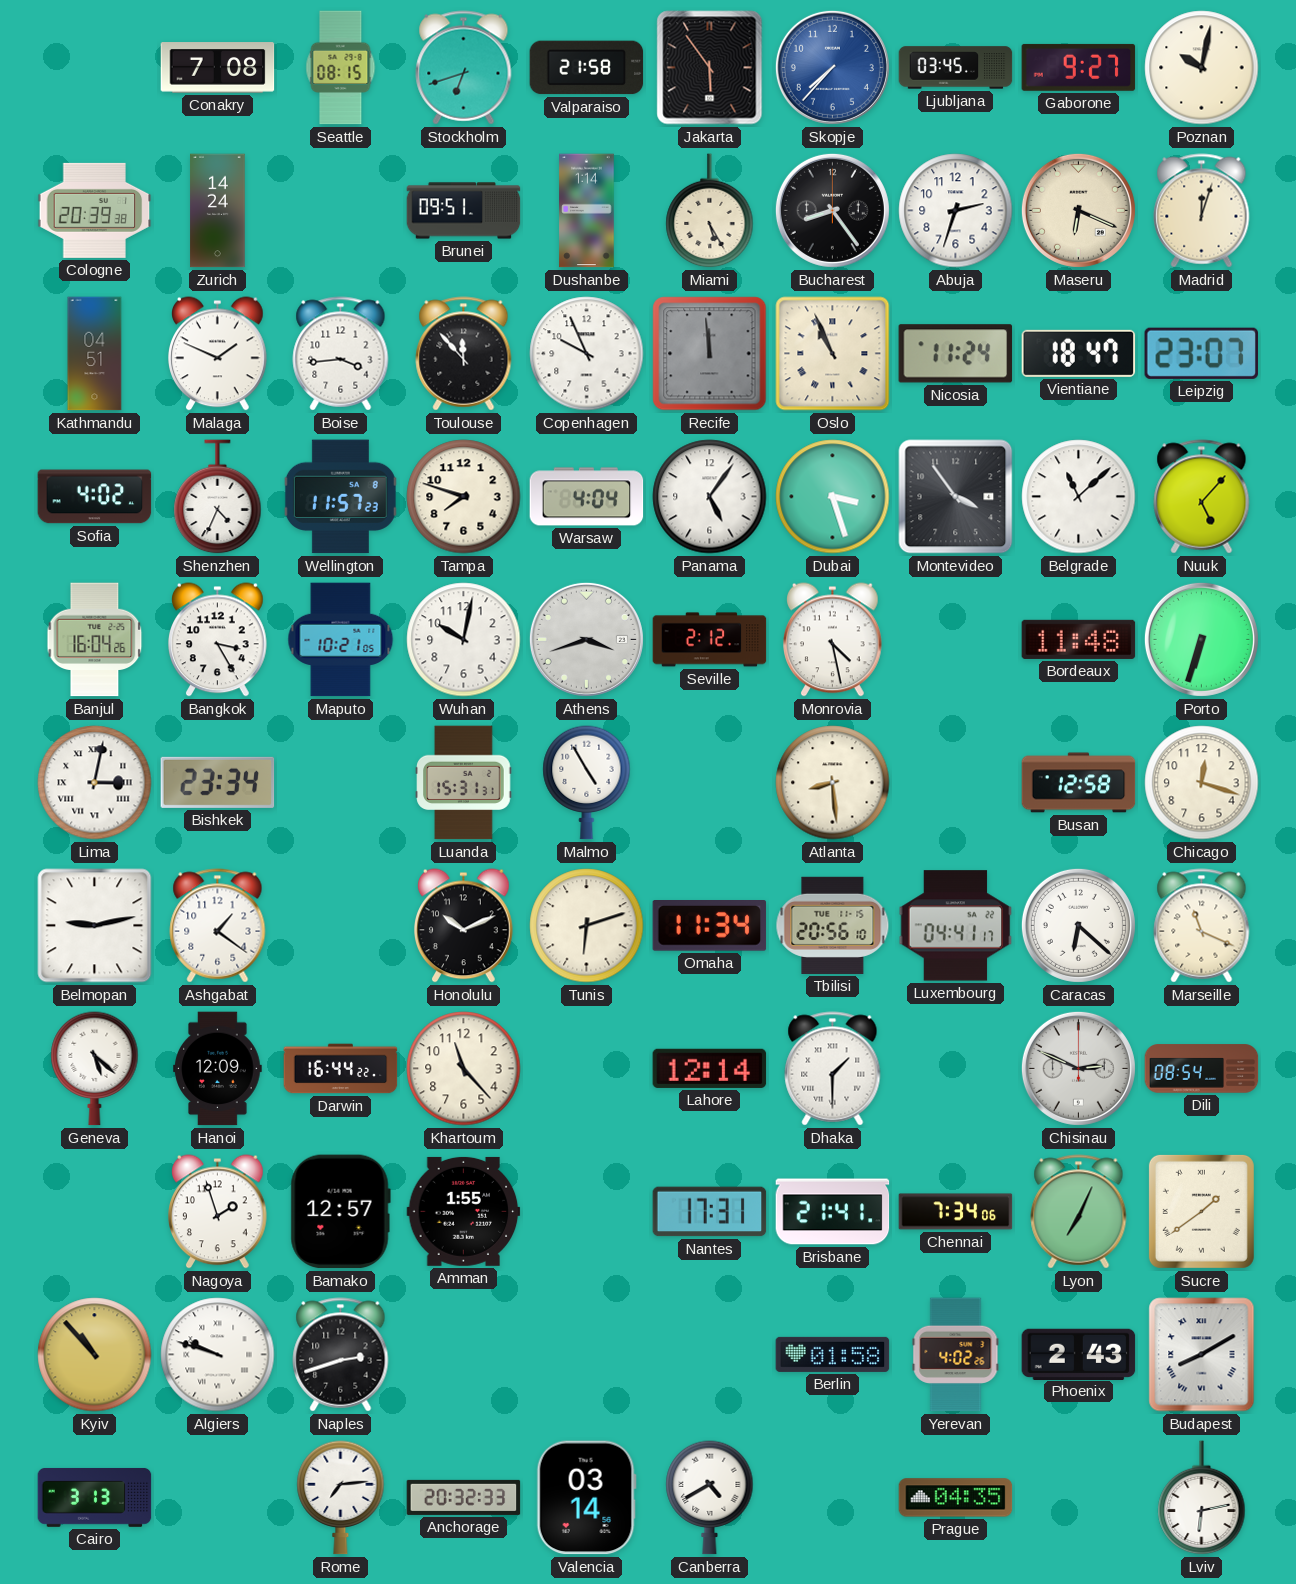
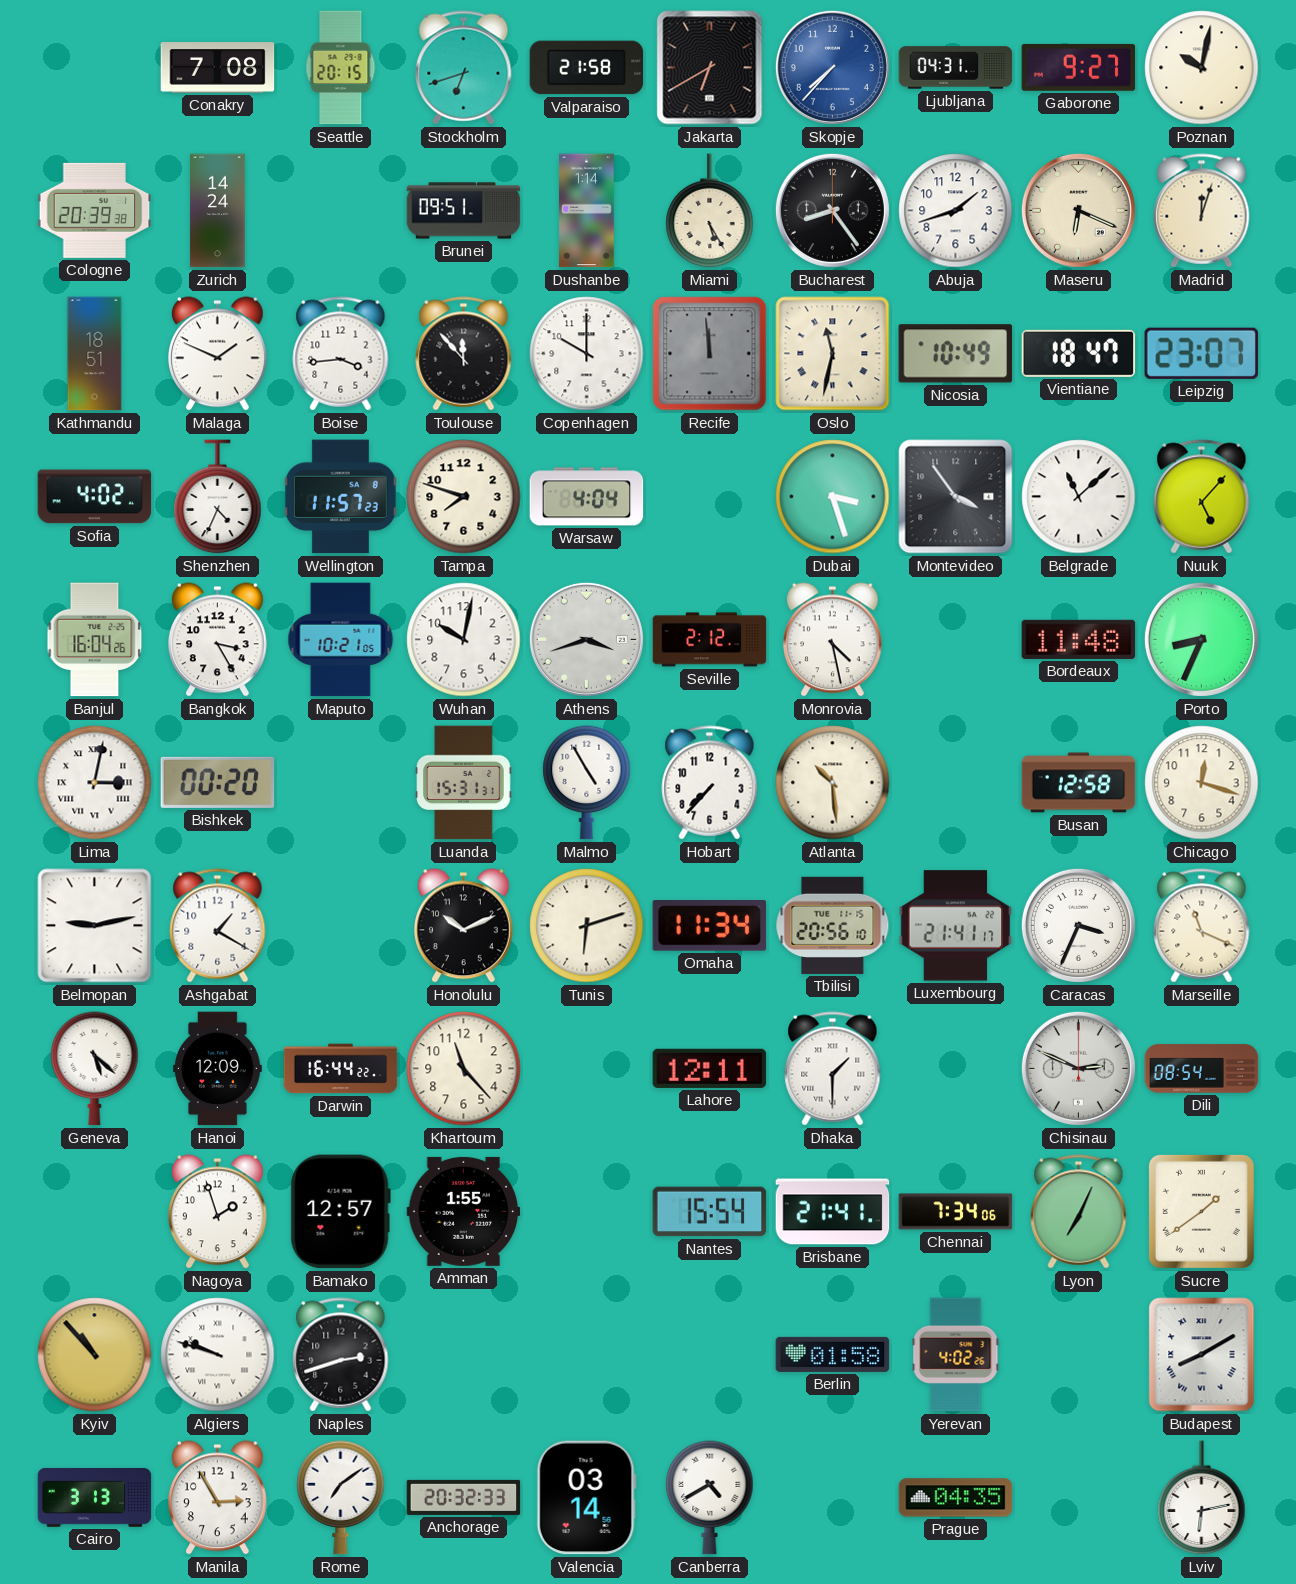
Seattle: 08:15 -> 20:15
Jakarta: 5:54 -> 6:40
Ljubljana: 03:45 -> 04:31
Abuja: 2:33 -> 1:42
Kathmandu: 04:51 -> 18:51
Copenhagen: 9:56 -> 10:00
Oslo: 10:56 -> 11:32
Nicosia: 11:24 -> 10:49
Panama: 5:06 -> none
Porto: 6:33 -> 8:34
Bishkek: 23:34 -> 00:20
Hobart: none -> 7:37
Atlanta: 8:29 -> 10:29
Ashgabat: 1:21 -> 1:20
Luxembourg: 04:41 -> 21:41
Caracas: 6:22 -> 3:34
Lahore: 12:14 -> 12:11
Nantes: 17:31 -> 15:54
Phoenix: 2:43 -> none
Manila: none -> 2:55
Rome: 7:14 -> 7:09
